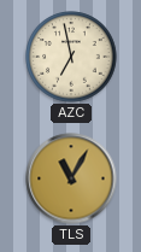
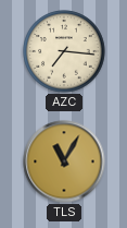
AZC: 6:58 -> 7:16
